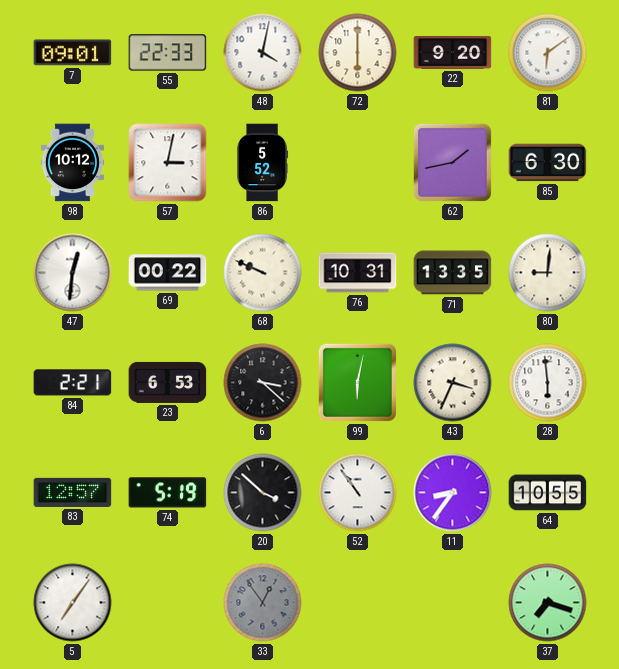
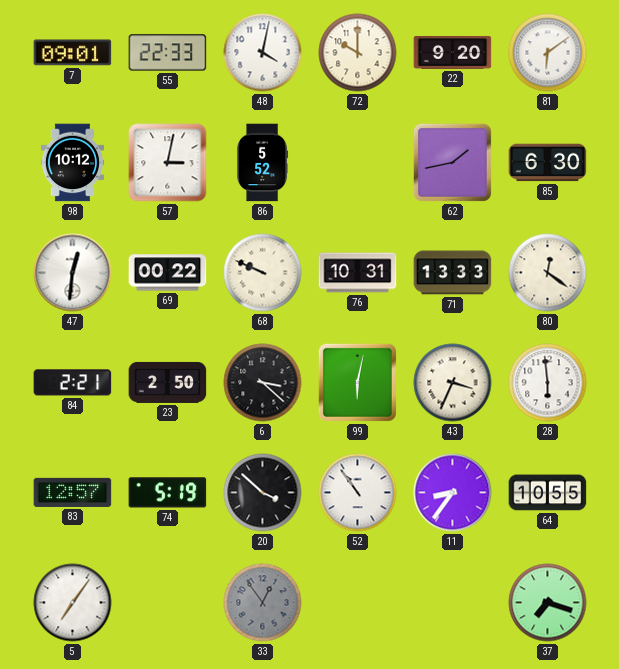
72: 6:00 -> 10:00
71: 13:35 -> 13:33
80: 9:01 -> 12:21
23: 6:53 -> 2:50
